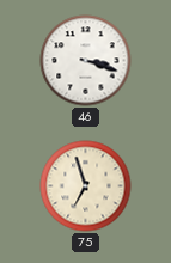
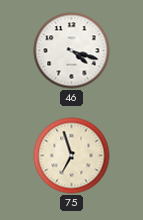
46: 3:18 -> 4:18
